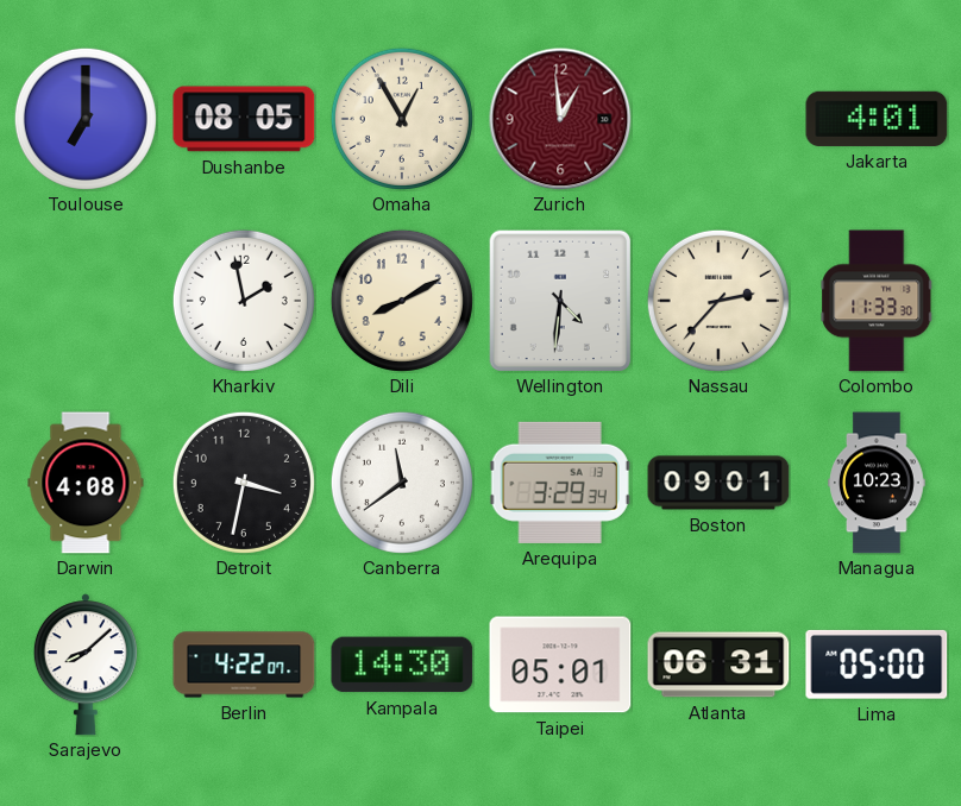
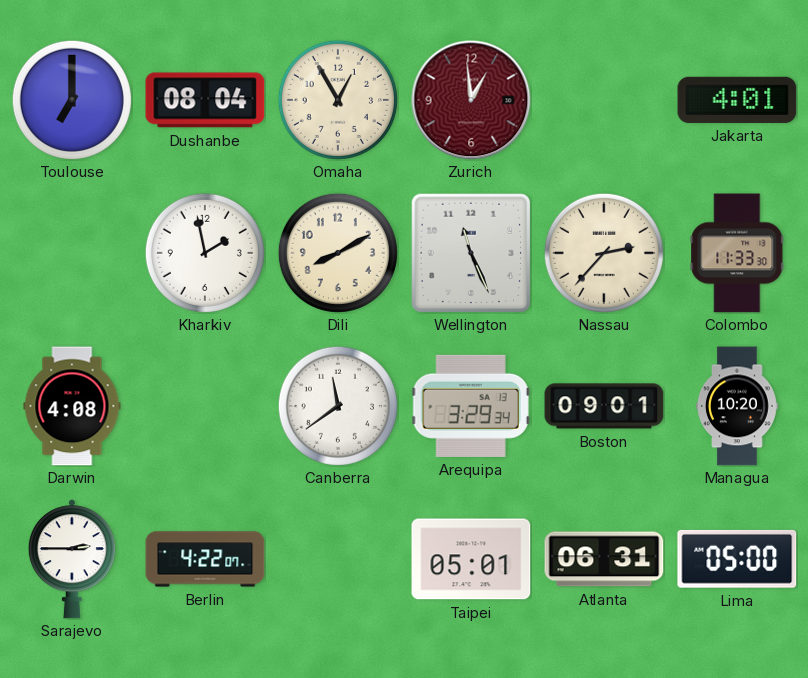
Dushanbe: 08:05 -> 08:04
Wellington: 4:31 -> 11:26
Detroit: 3:32 -> none
Managua: 10:23 -> 10:20
Sarajevo: 8:08 -> 2:45
Kampala: 14:30 -> none
